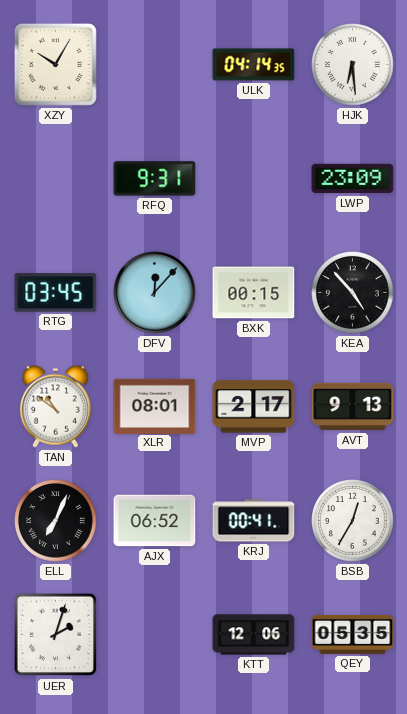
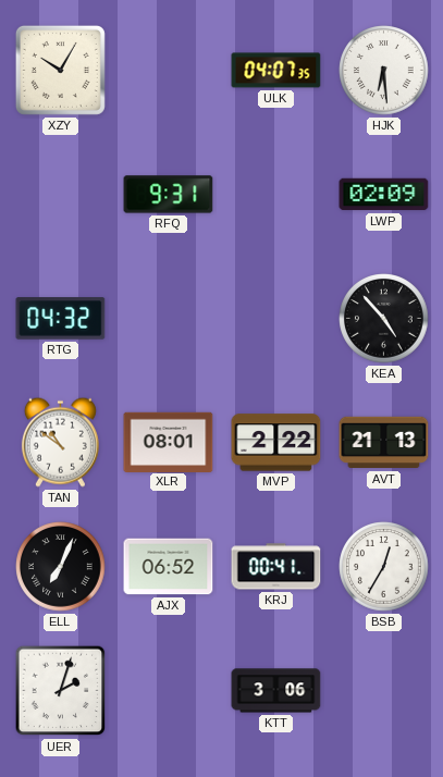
ULK: 04:14 -> 04:07
LWP: 23:09 -> 02:09
RTG: 03:45 -> 04:32
DFV: 12:07 -> none
BXK: 00:15 -> none
MVP: 2:17 -> 2:22
AVT: 9:13 -> 21:13
KTT: 12:06 -> 3:06
QEY: 05:35 -> none
